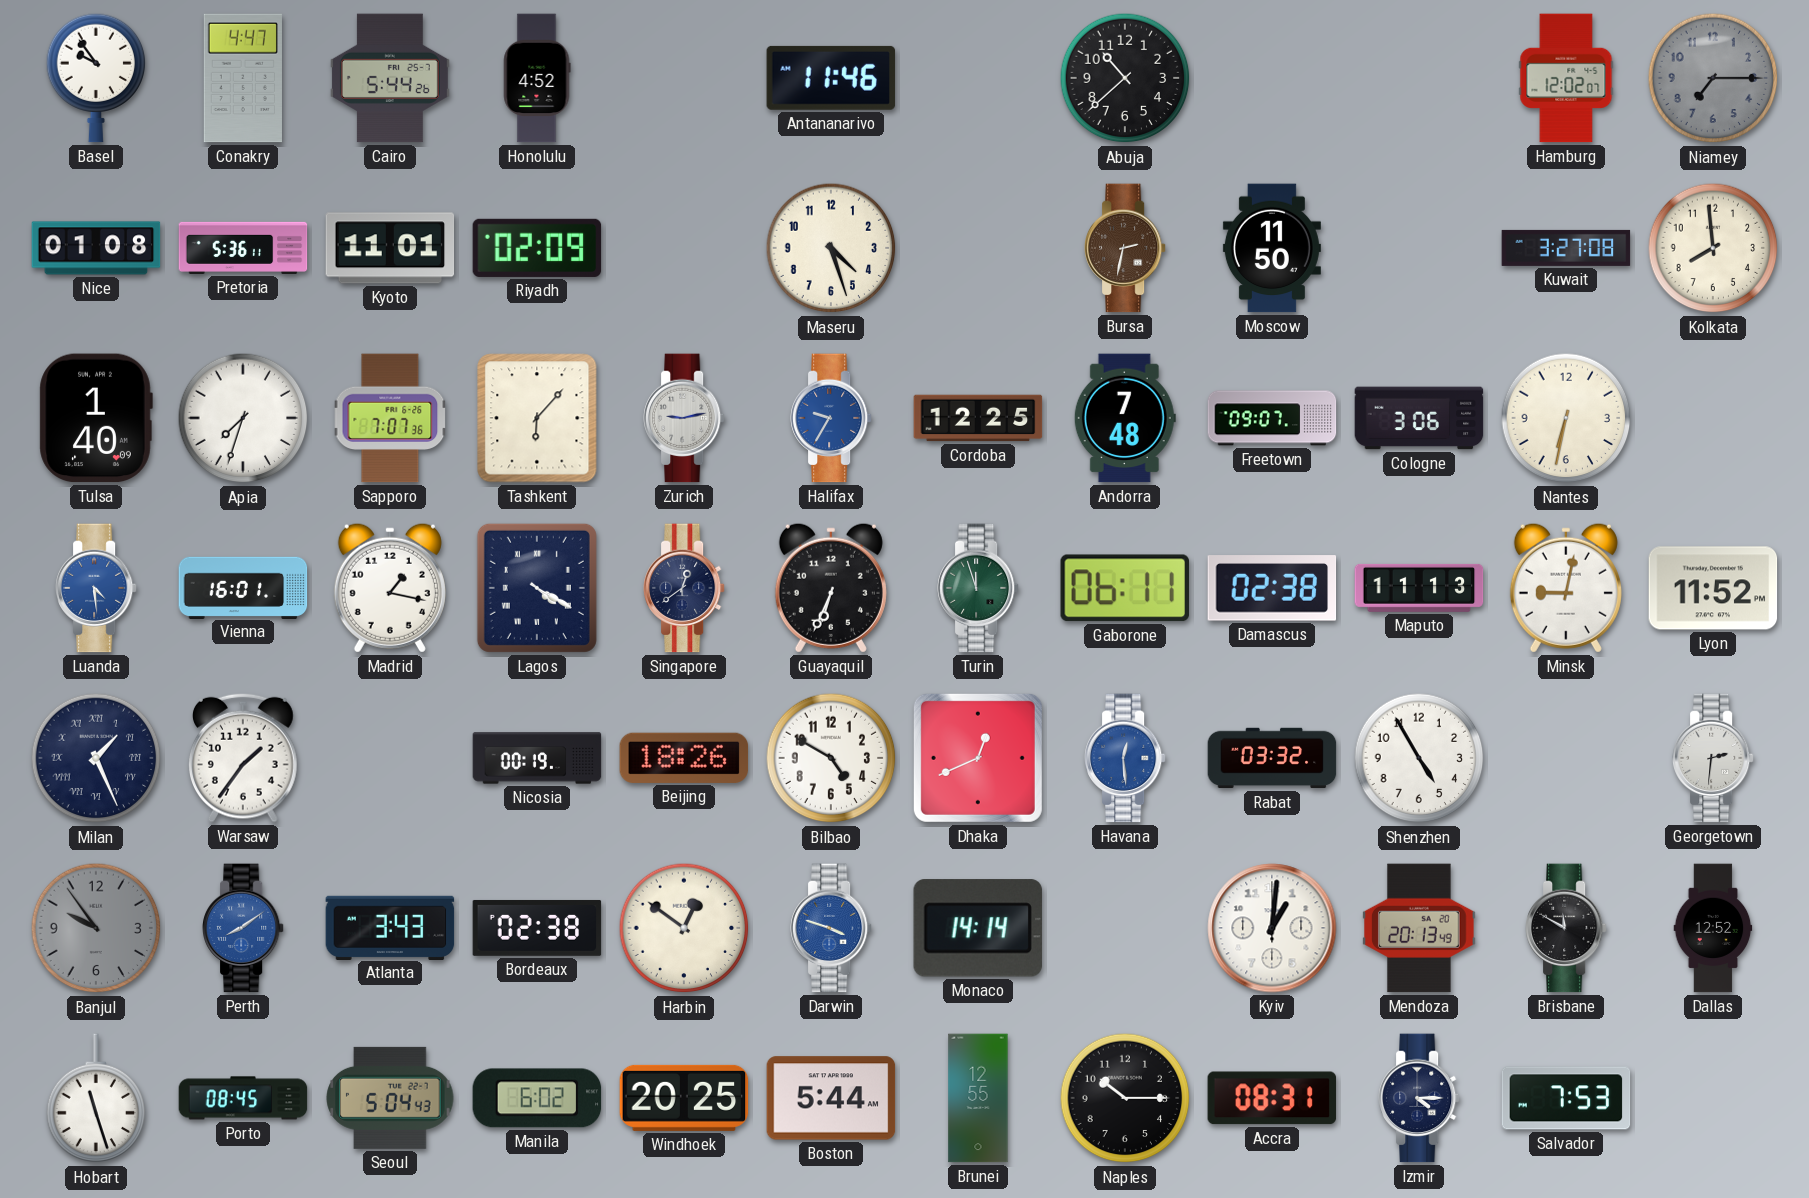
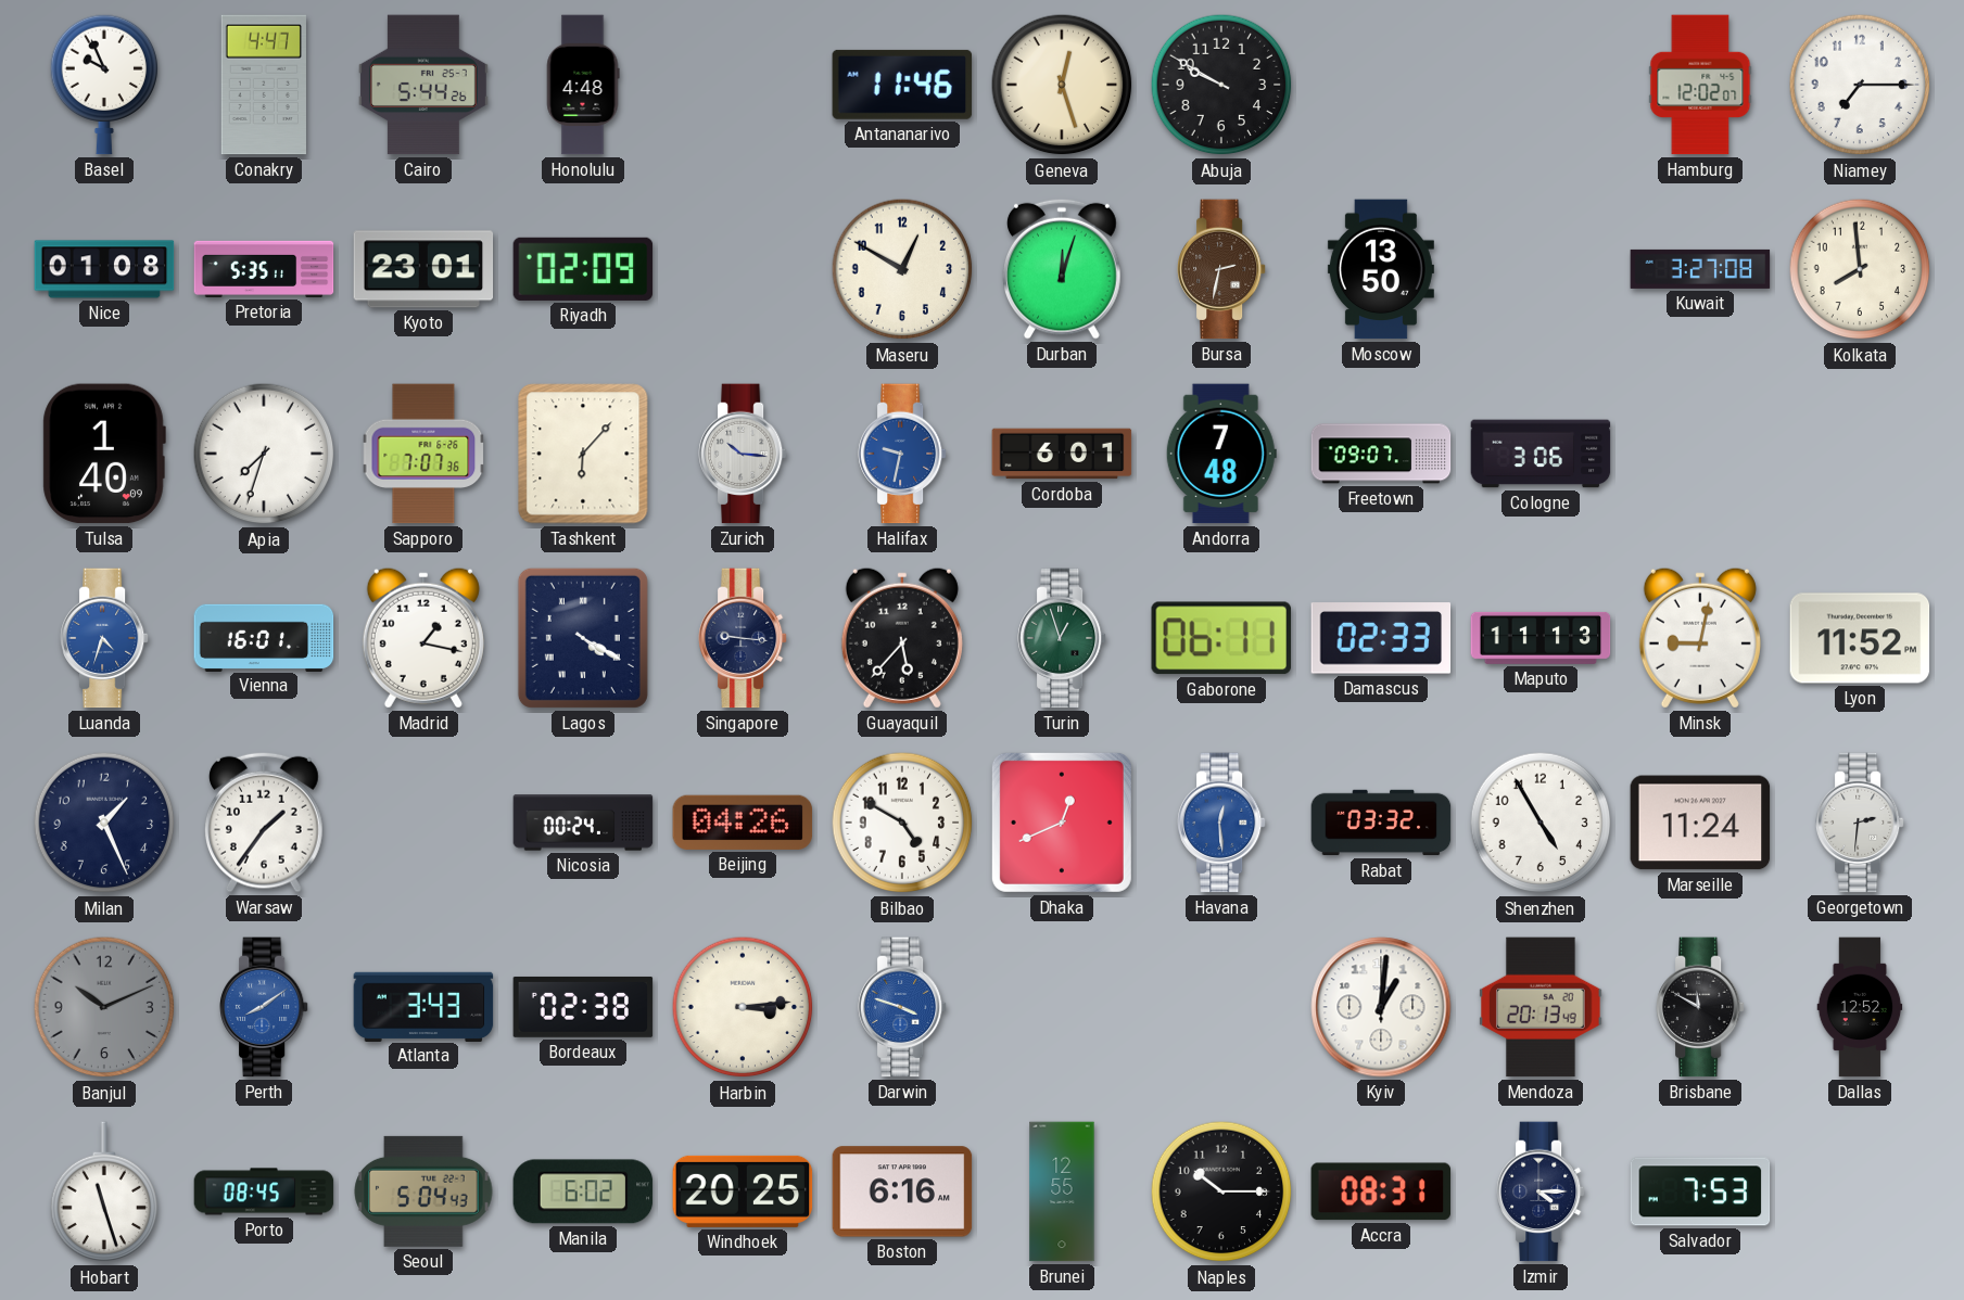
Basel: 9:54 -> 9:56
Honolulu: 4:52 -> 4:48
Geneva: none -> 12:27
Abuja: 10:38 -> 9:50
Niamey dial: grey -> white
Pretoria: 5:36 -> 5:35
Kyoto: 11:01 -> 23:01
Maseru: 4:27 -> 12:50
Durban: none -> 12:03
Moscow: 11:50 -> 13:50
Zurich: 9:13 -> 10:16
Halifax: 9:35 -> 9:32
Cordoba: 12:25 -> 6:01
Nantes: 6:32 -> none
Luanda: 4:29 -> 4:33
Singapore: 12:39 -> 9:16
Guayaquil: 6:34 -> 5:37
Turin: 11:57 -> 12:57
Damascus: 02:38 -> 02:33
Milan numerals: Roman -> Arabic
Nicosia: 00:19 -> 00:24
Beijing: 18:26 -> 04:26
Marseille: none -> 11:24
Banjul: 9:54 -> 10:11
Harbin: 12:51 -> 3:14
Monaco: 14:14 -> none
Boston: 5:44 -> 6:16
